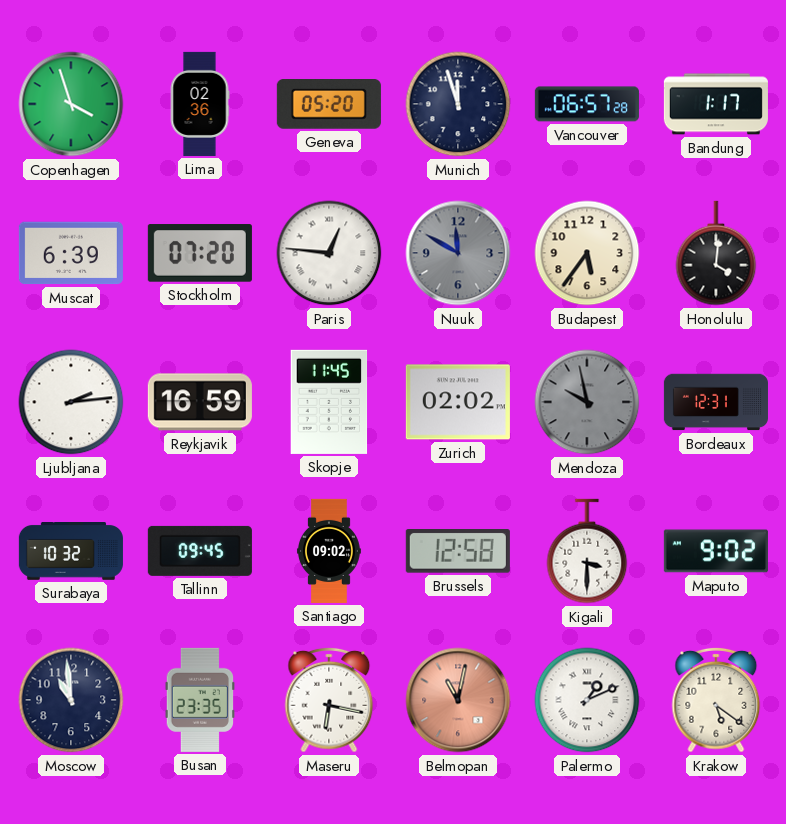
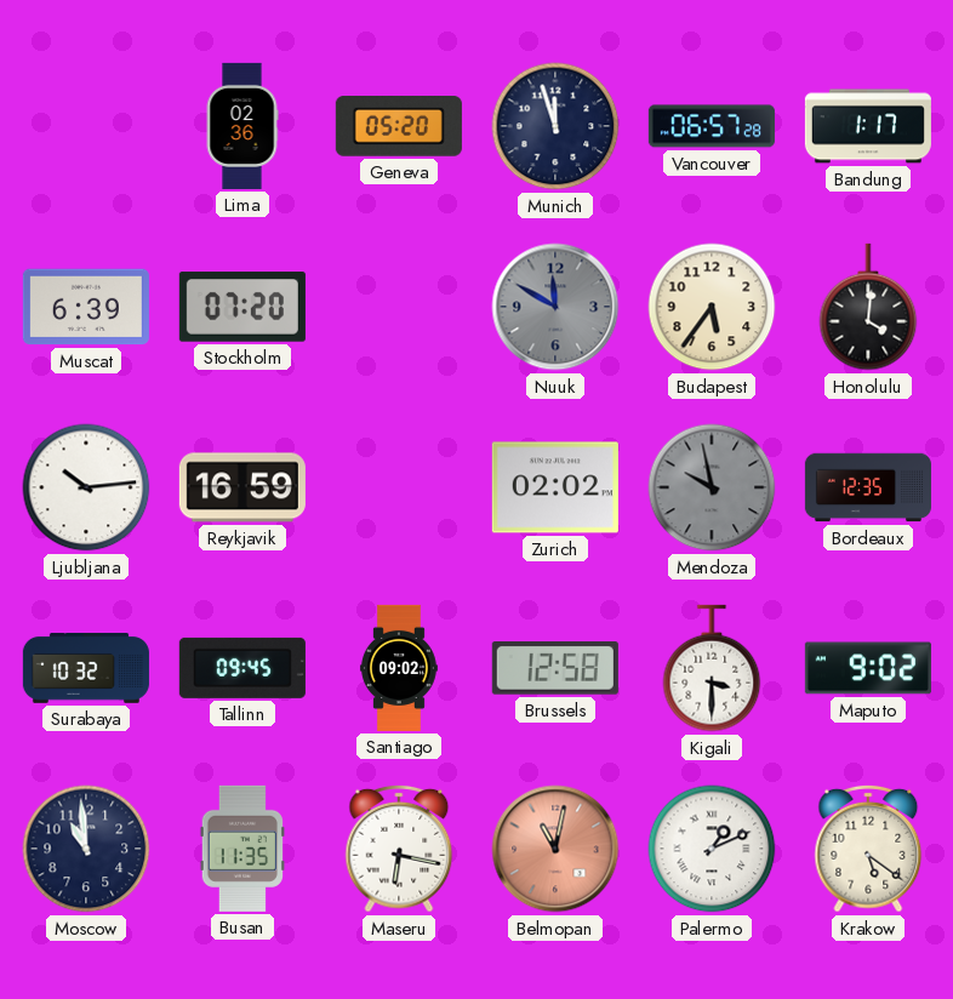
Copenhagen: 3:57 -> none
Paris: 12:46 -> none
Ljubljana: 2:14 -> 10:14
Skopje: 11:45 -> none
Bordeaux: 12:31 -> 12:35
Busan: 23:35 -> 11:35
